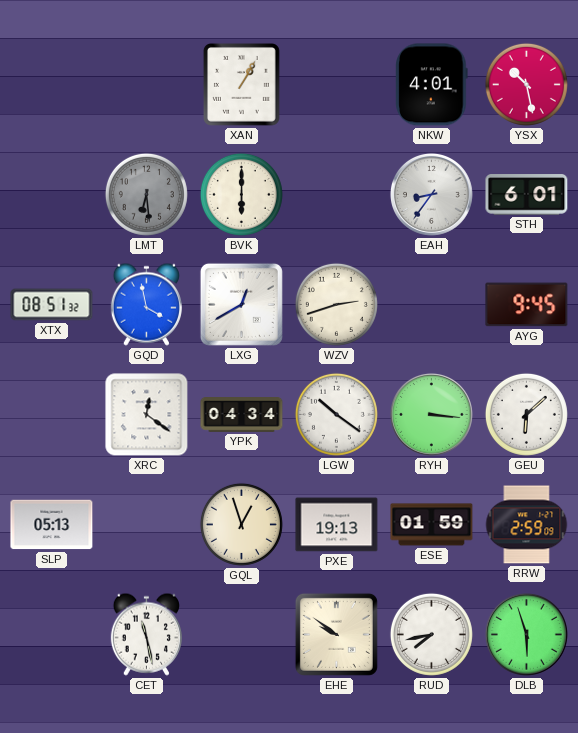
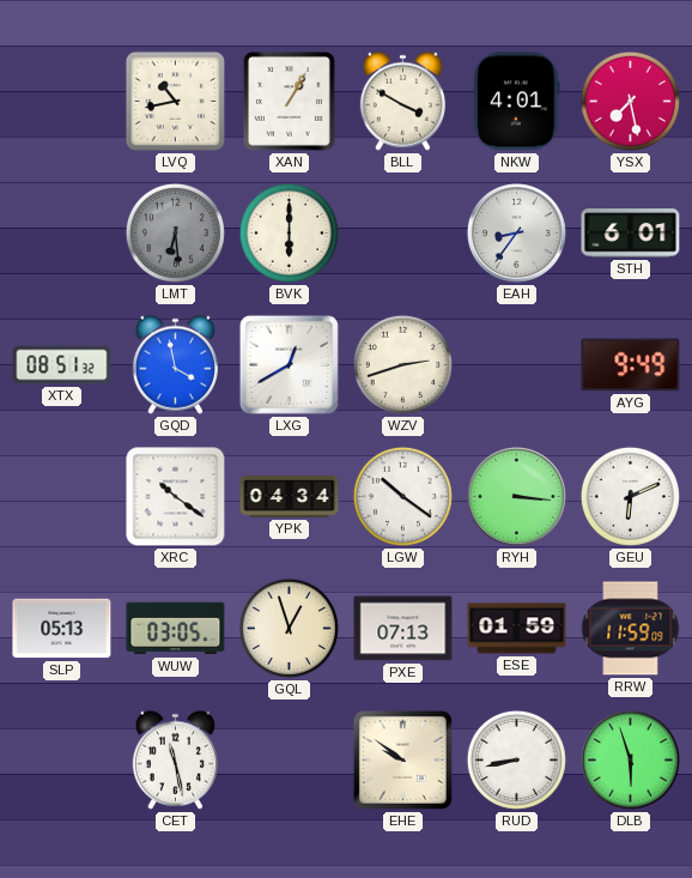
LVQ: none -> 10:43
BLL: none -> 3:50
YSX: 10:28 -> 7:28
AYG: 9:45 -> 9:49
XRC: 12:21 -> 10:21
GEU: 6:08 -> 6:11
WUW: none -> 03:05
PXE: 19:13 -> 07:13
RRW: 2:59 -> 11:59
RUD: 7:43 -> 8:43
